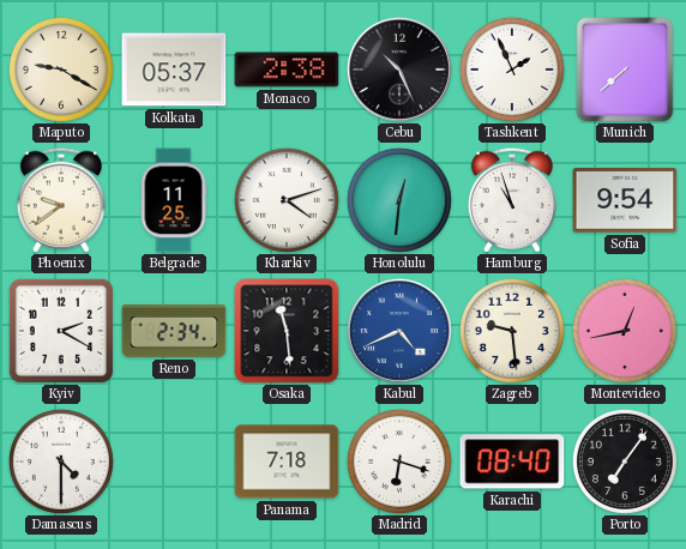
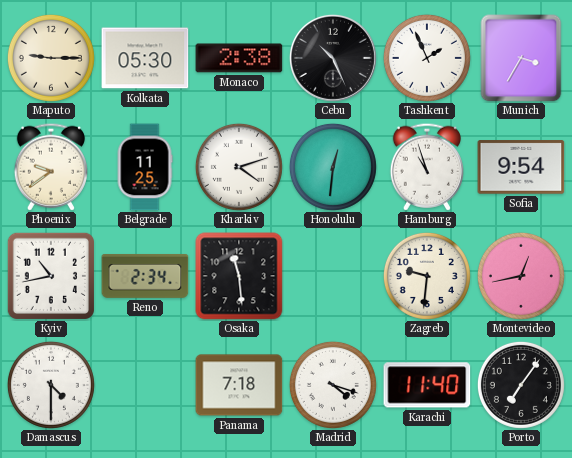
Maputo: 9:20 -> 9:15
Kolkata: 05:37 -> 05:30
Munich: 7:38 -> 3:35
Kyiv: 2:20 -> 10:43
Kabul: 4:41 -> none
Zagreb: 9:29 -> 9:31
Madrid: 6:18 -> 4:18
Karachi: 08:40 -> 11:40
